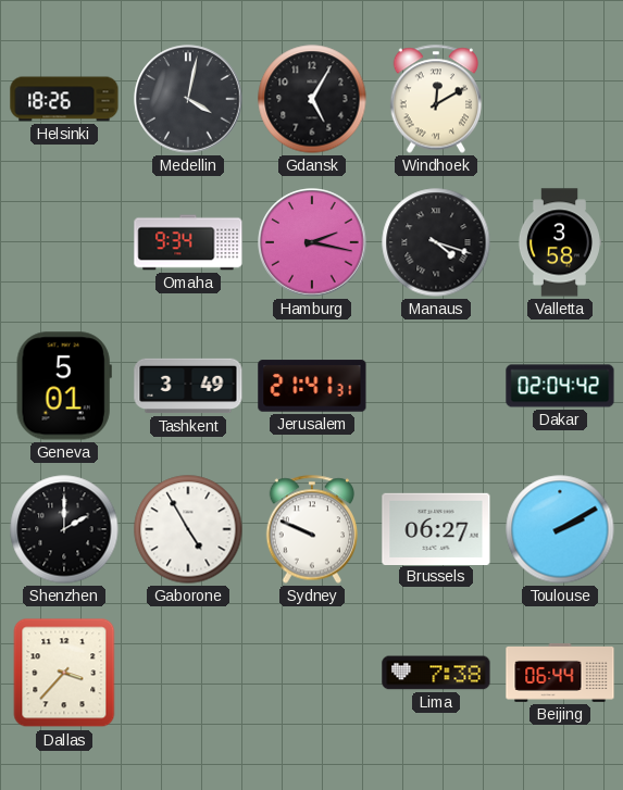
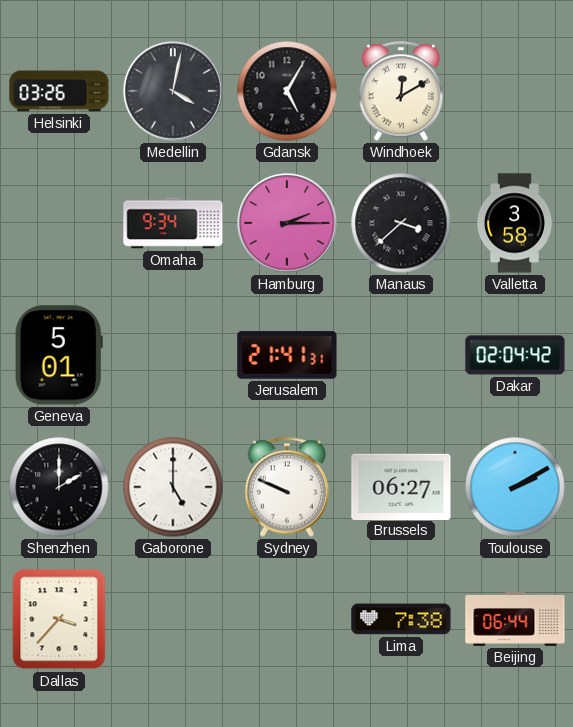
Helsinki: 18:26 -> 03:26
Hamburg: 2:17 -> 2:15
Manaus: 4:18 -> 3:38
Tashkent: 3:49 -> none
Gaborone: 4:55 -> 5:00
